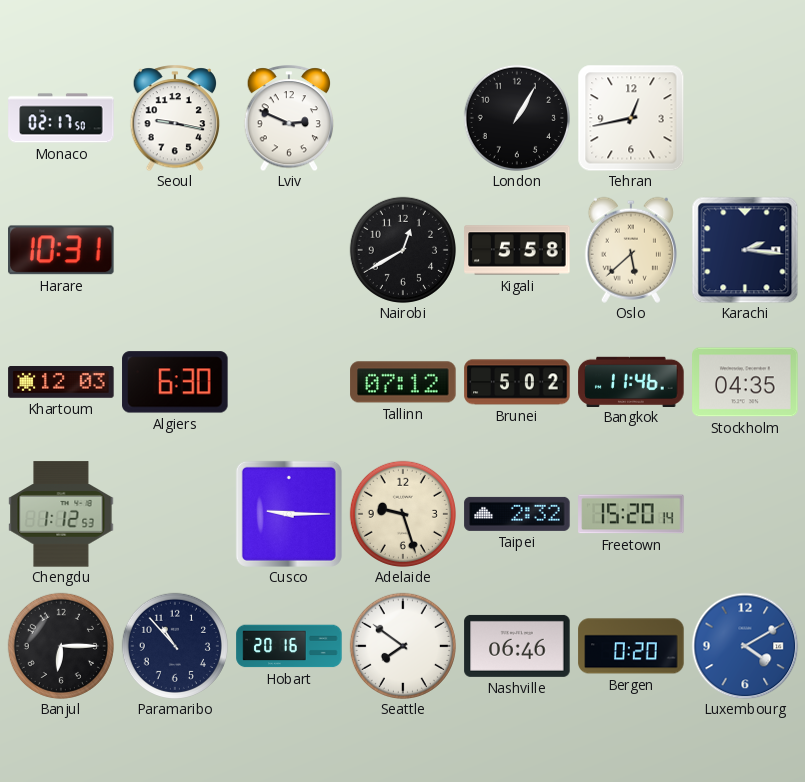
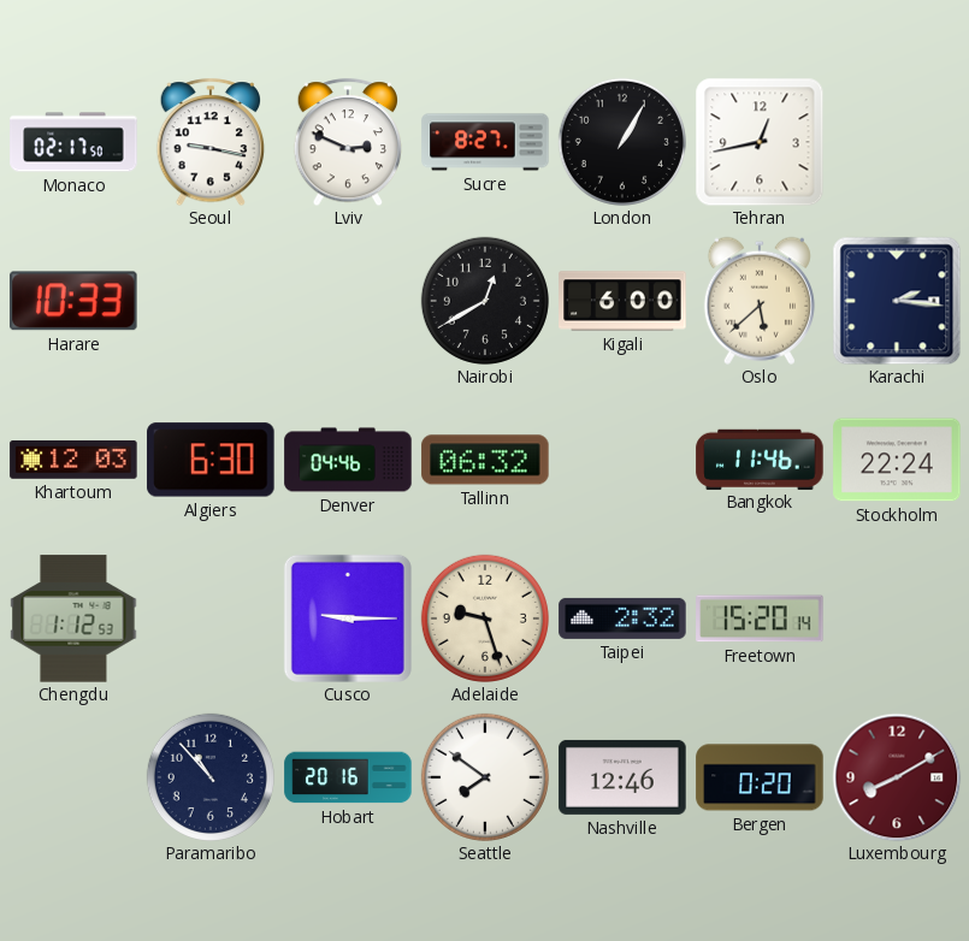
Sucre: none -> 8:27
Harare: 10:31 -> 10:33
Kigali: 5:58 -> 6:00
Denver: none -> 04:46
Tallinn: 07:12 -> 06:32
Brunei: 5:02 -> none
Stockholm: 04:35 -> 22:24
Banjul: 6:15 -> none
Nashville: 06:46 -> 12:46
Luxembourg: 4:10 -> 8:10
Luxembourg dial: blue -> burgundy
